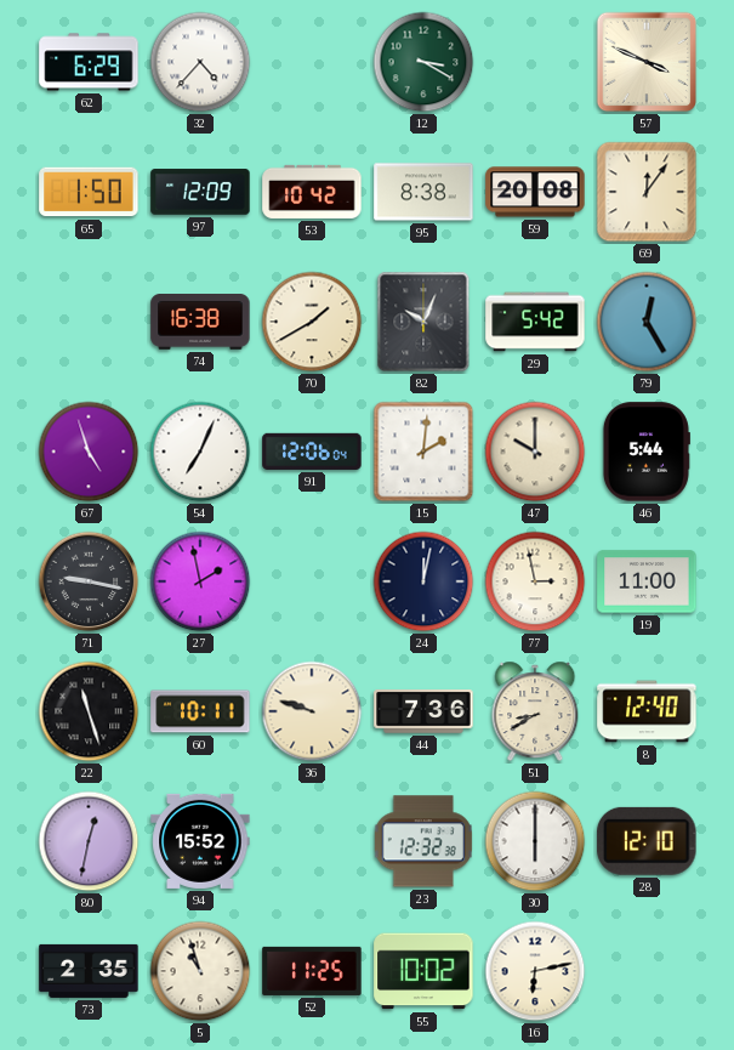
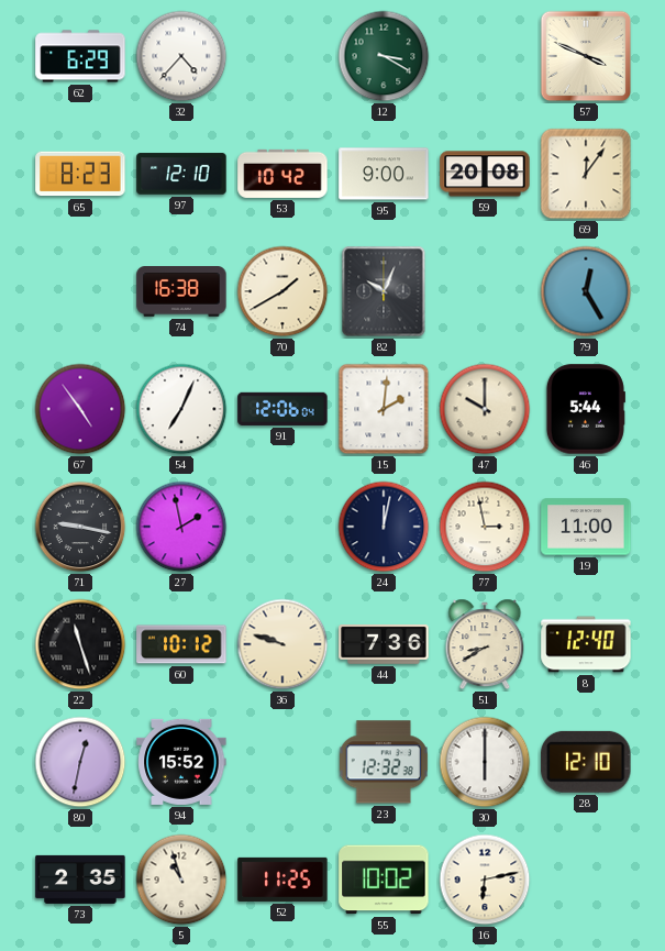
65: 1:50 -> 8:23
97: 12:09 -> 12:10
95: 8:38 -> 9:00
29: 5:42 -> none
67: 4:57 -> 4:54
60: 10:11 -> 10:12
